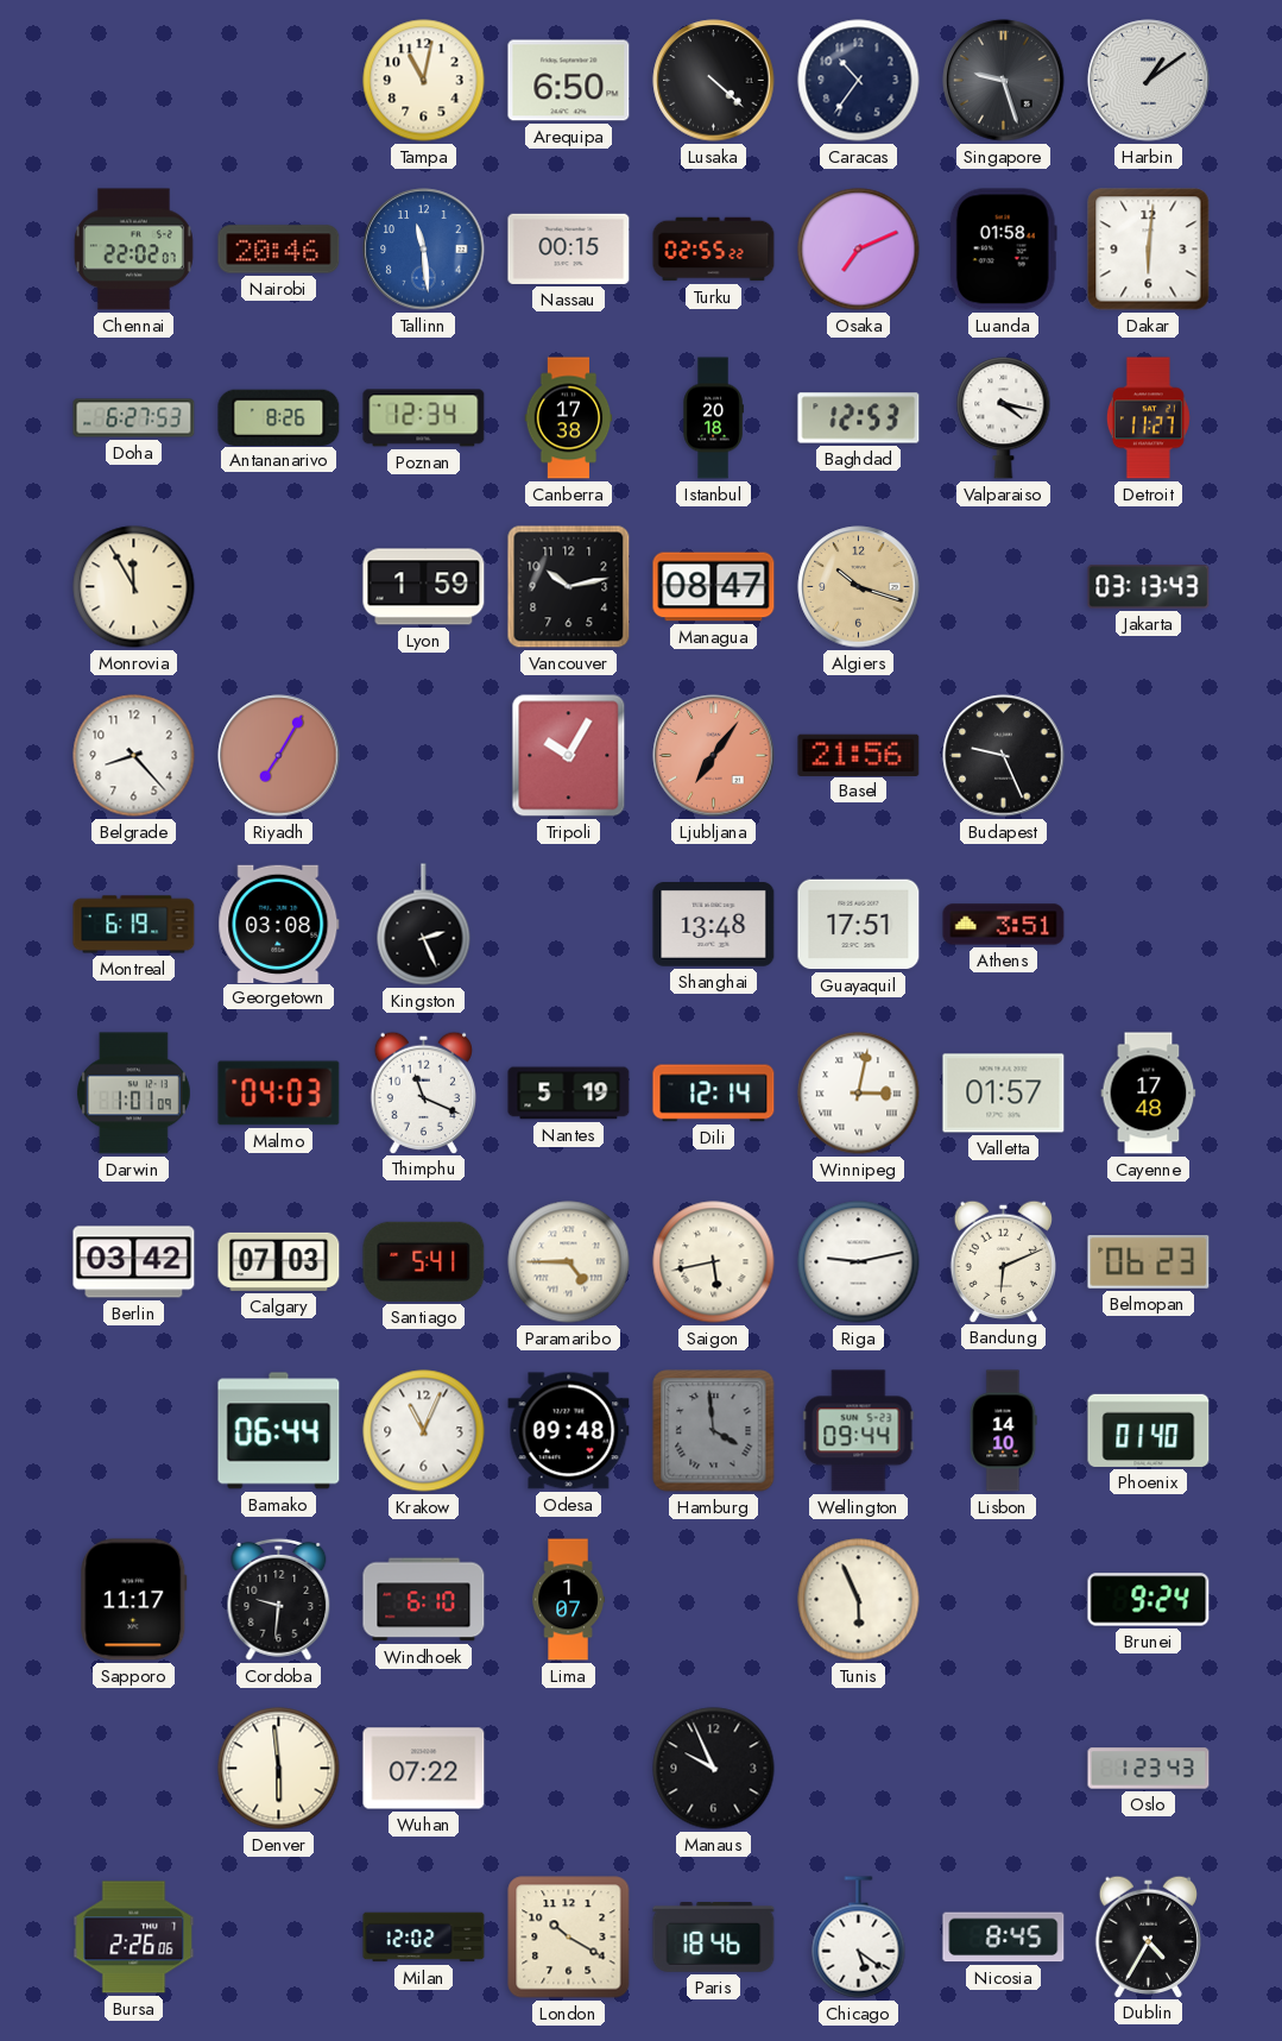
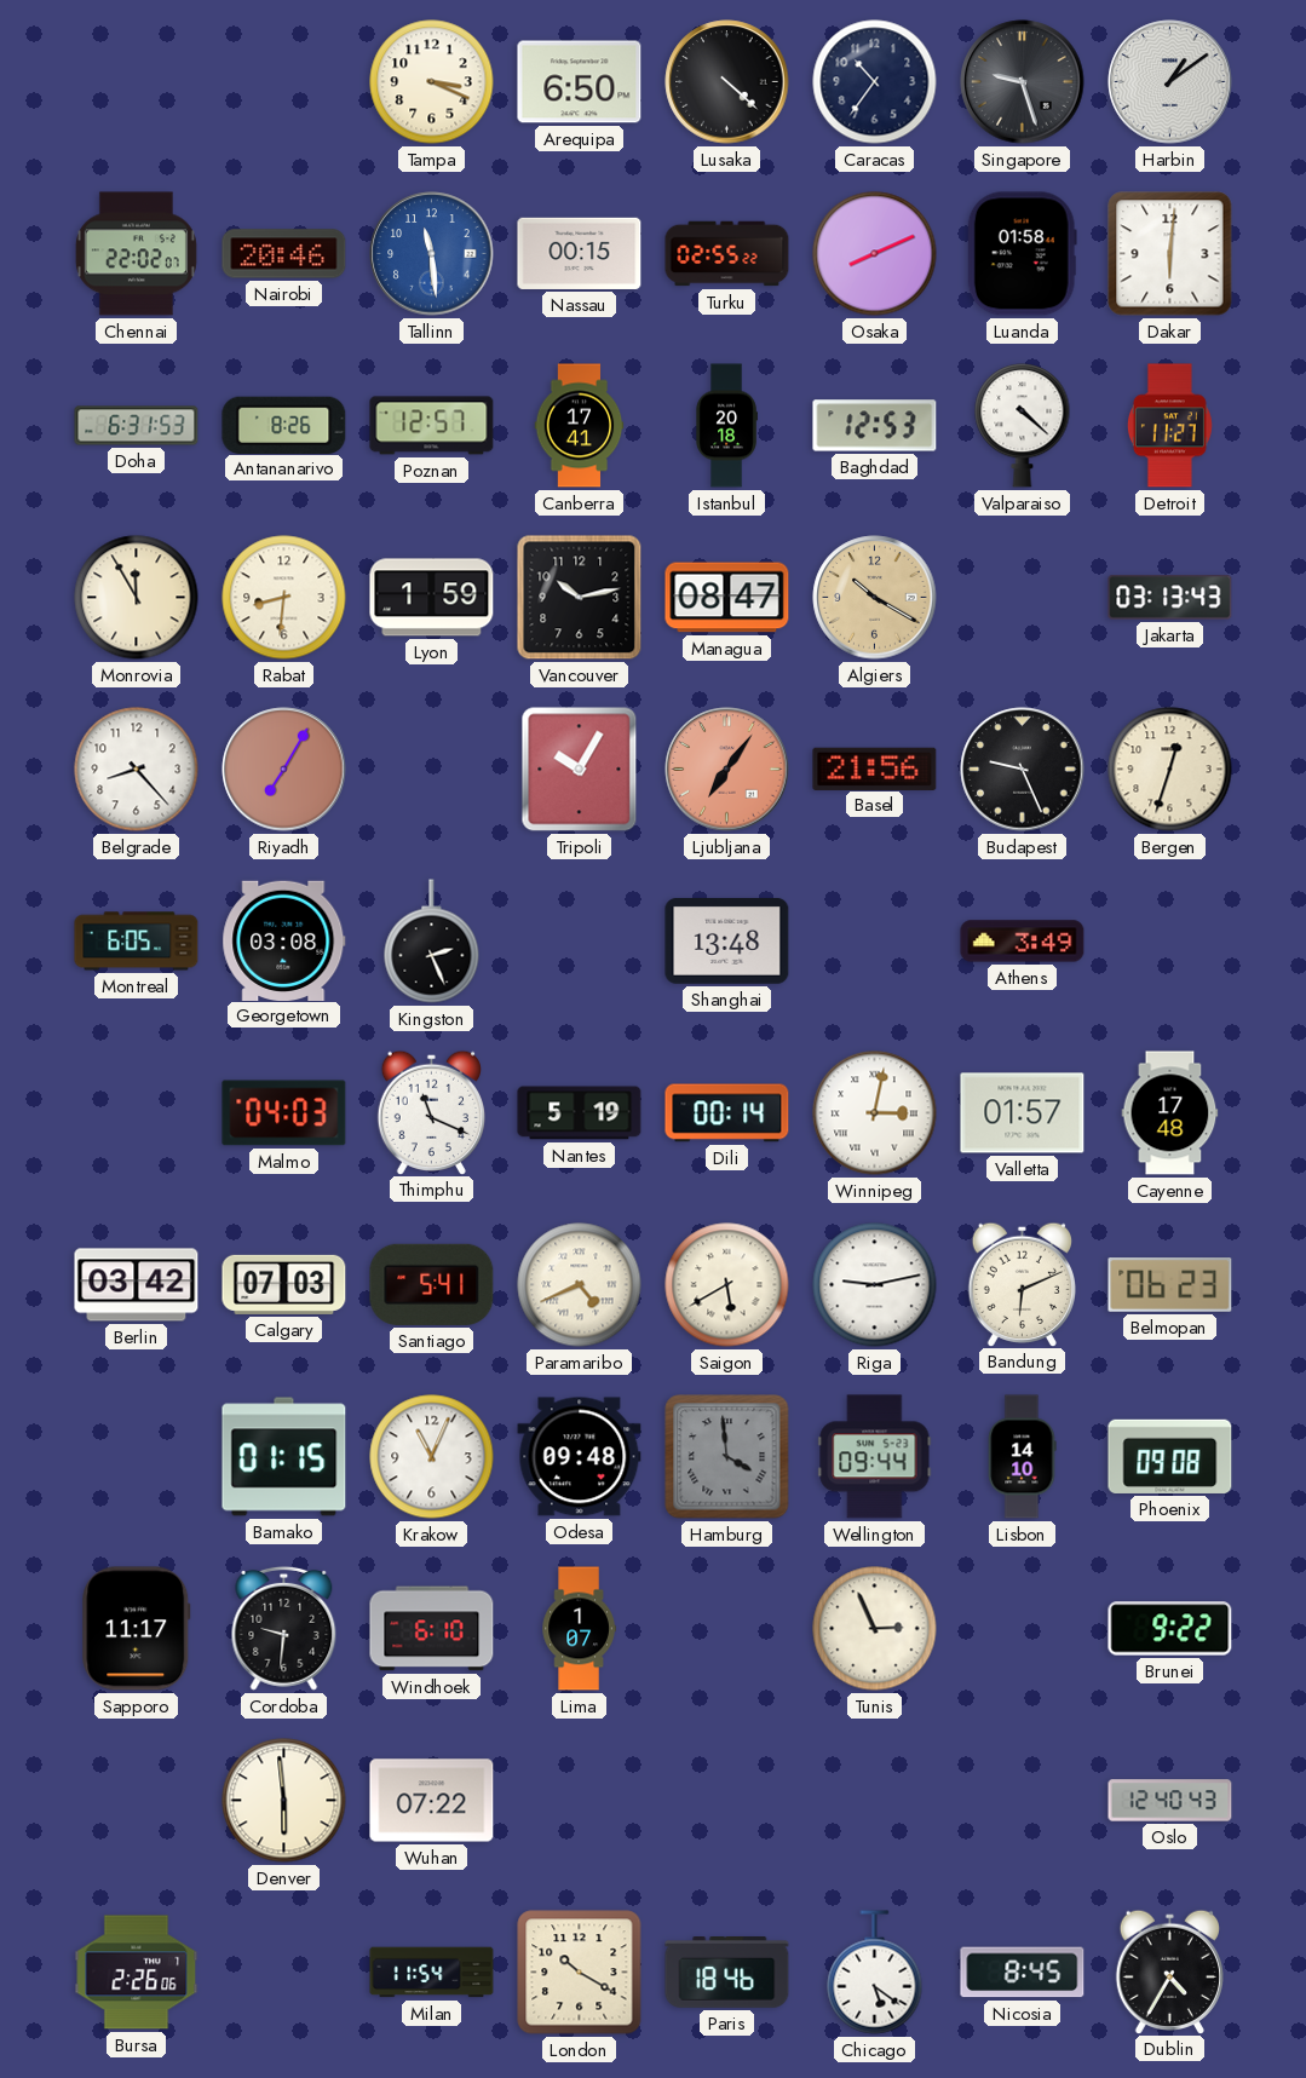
Tampa: 11:02 -> 3:19
Osaka: 7:11 -> 8:11
Doha: 6:27 -> 6:31
Poznan: 12:34 -> 12:57
Canberra: 17:38 -> 17:41
Valparaiso: 4:17 -> 4:22
Rabat: none -> 8:31
Algiers: 10:18 -> 10:20
Bergen: none -> 12:33
Montreal: 6:19 -> 6:05
Guayaquil: 17:51 -> none
Athens: 3:51 -> 3:49
Darwin: 1:01 -> none
Dili: 12:14 -> 00:14
Paramaribo: 4:45 -> 4:41
Saigon: 5:43 -> 5:40
Bamako: 06:44 -> 01:15
Phoenix: 01:40 -> 09:08
Tunis: 5:56 -> 2:56
Brunei: 9:24 -> 9:22
Manaus: 9:56 -> none
Oslo: 1:23 -> 12:40
Milan: 12:02 -> 11:54
